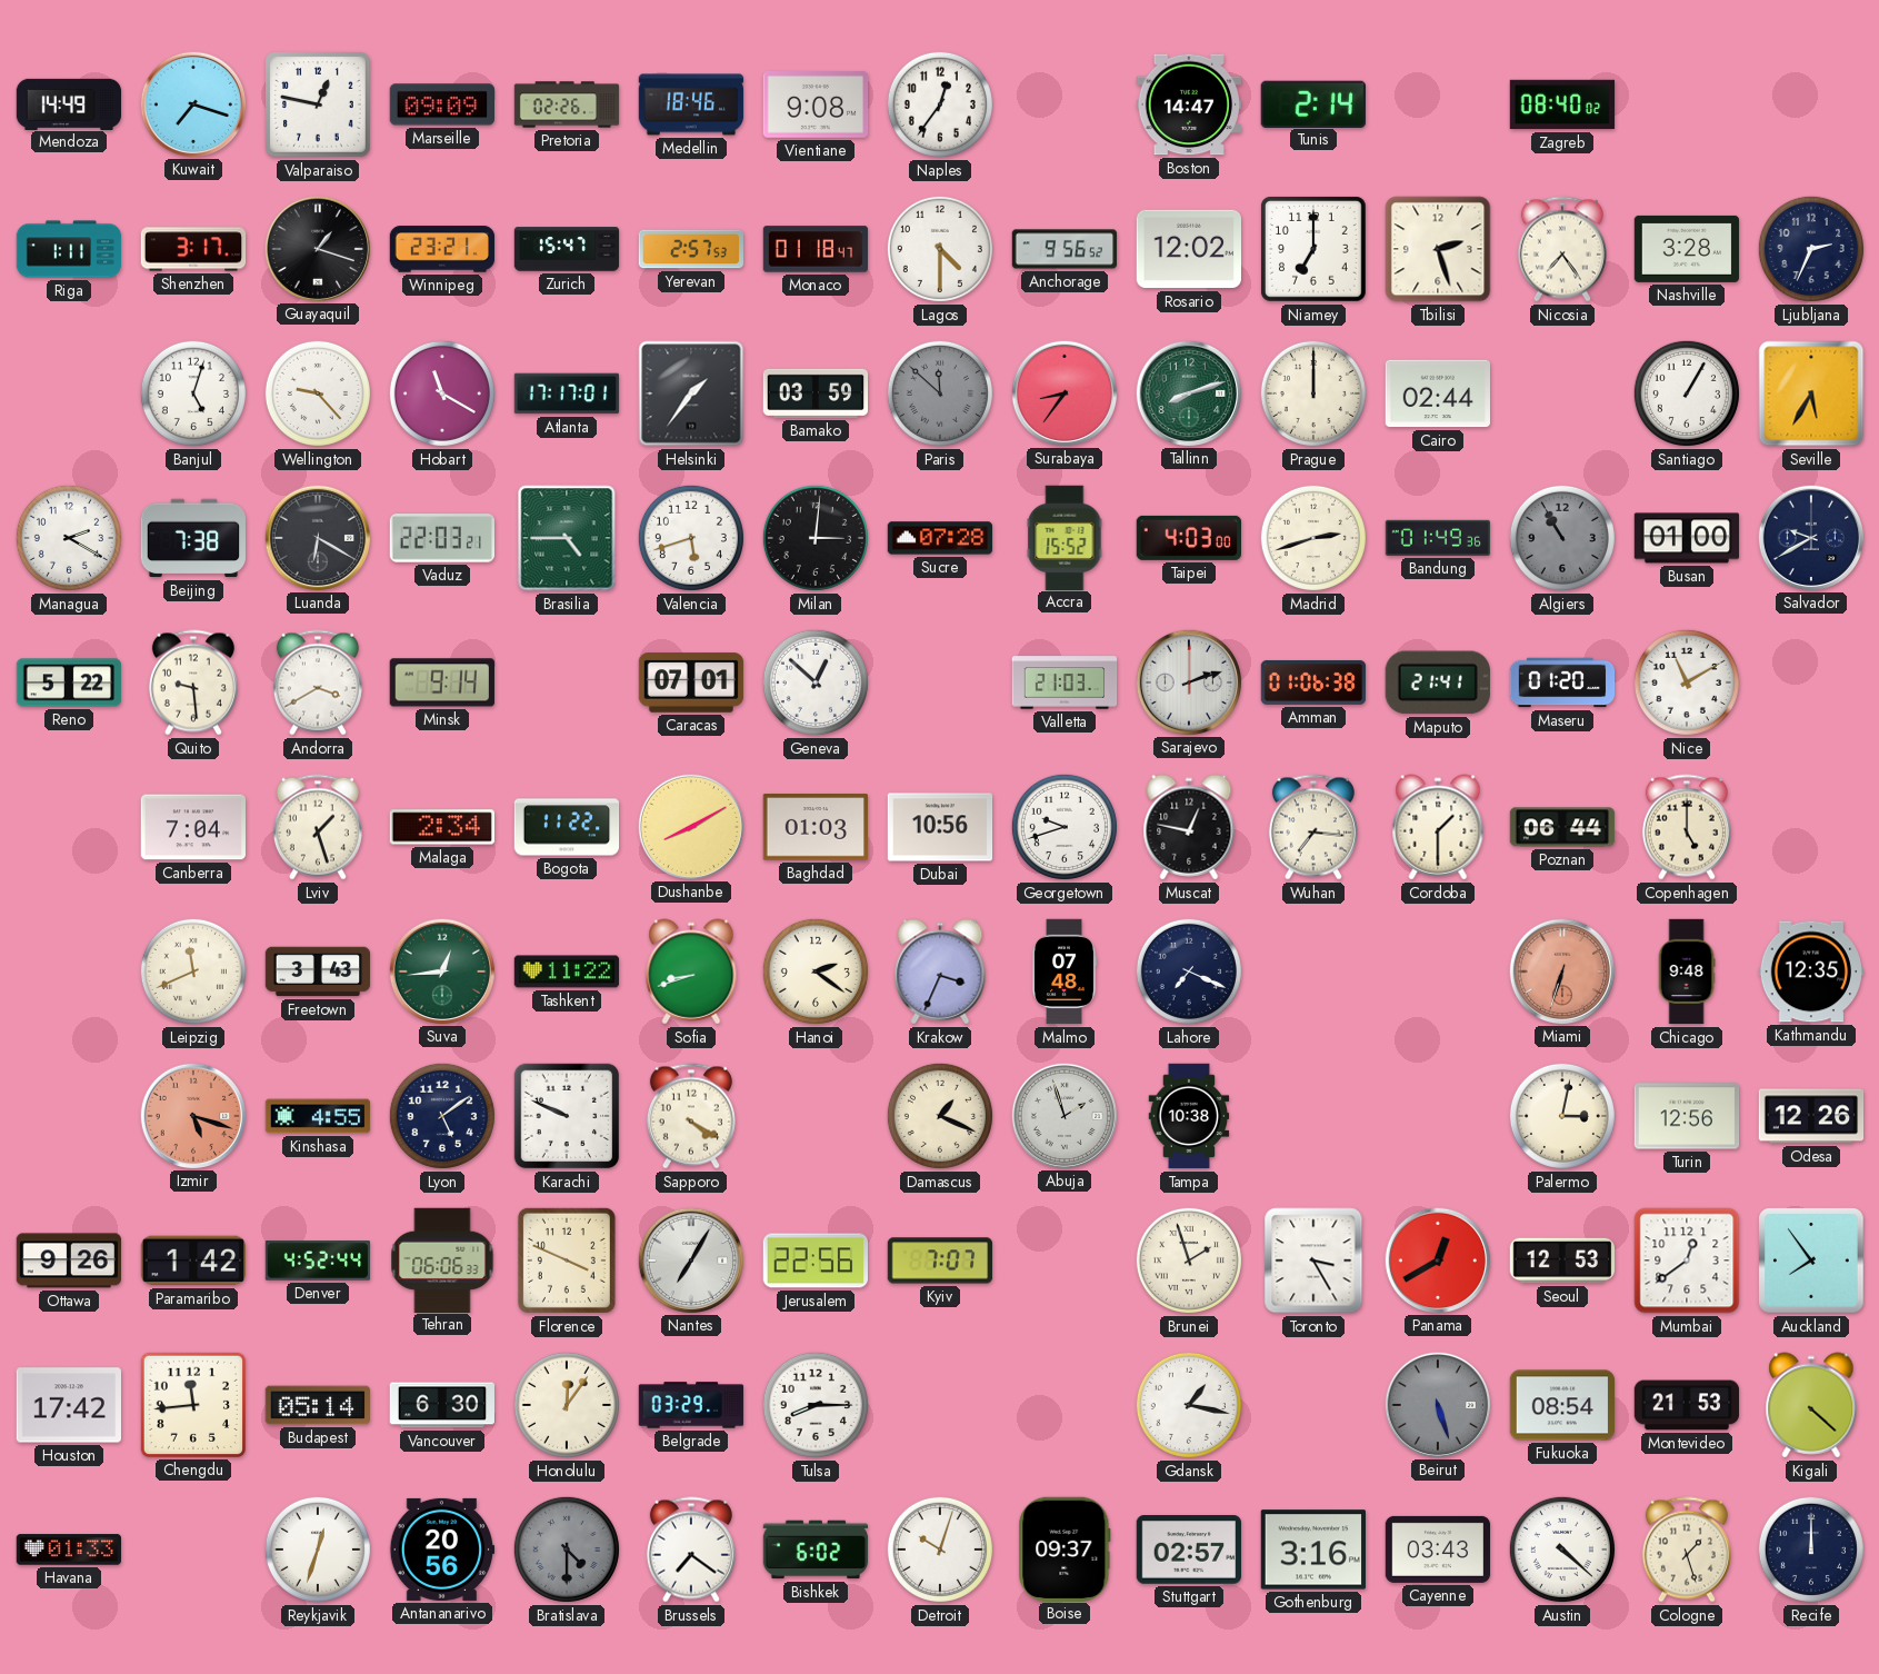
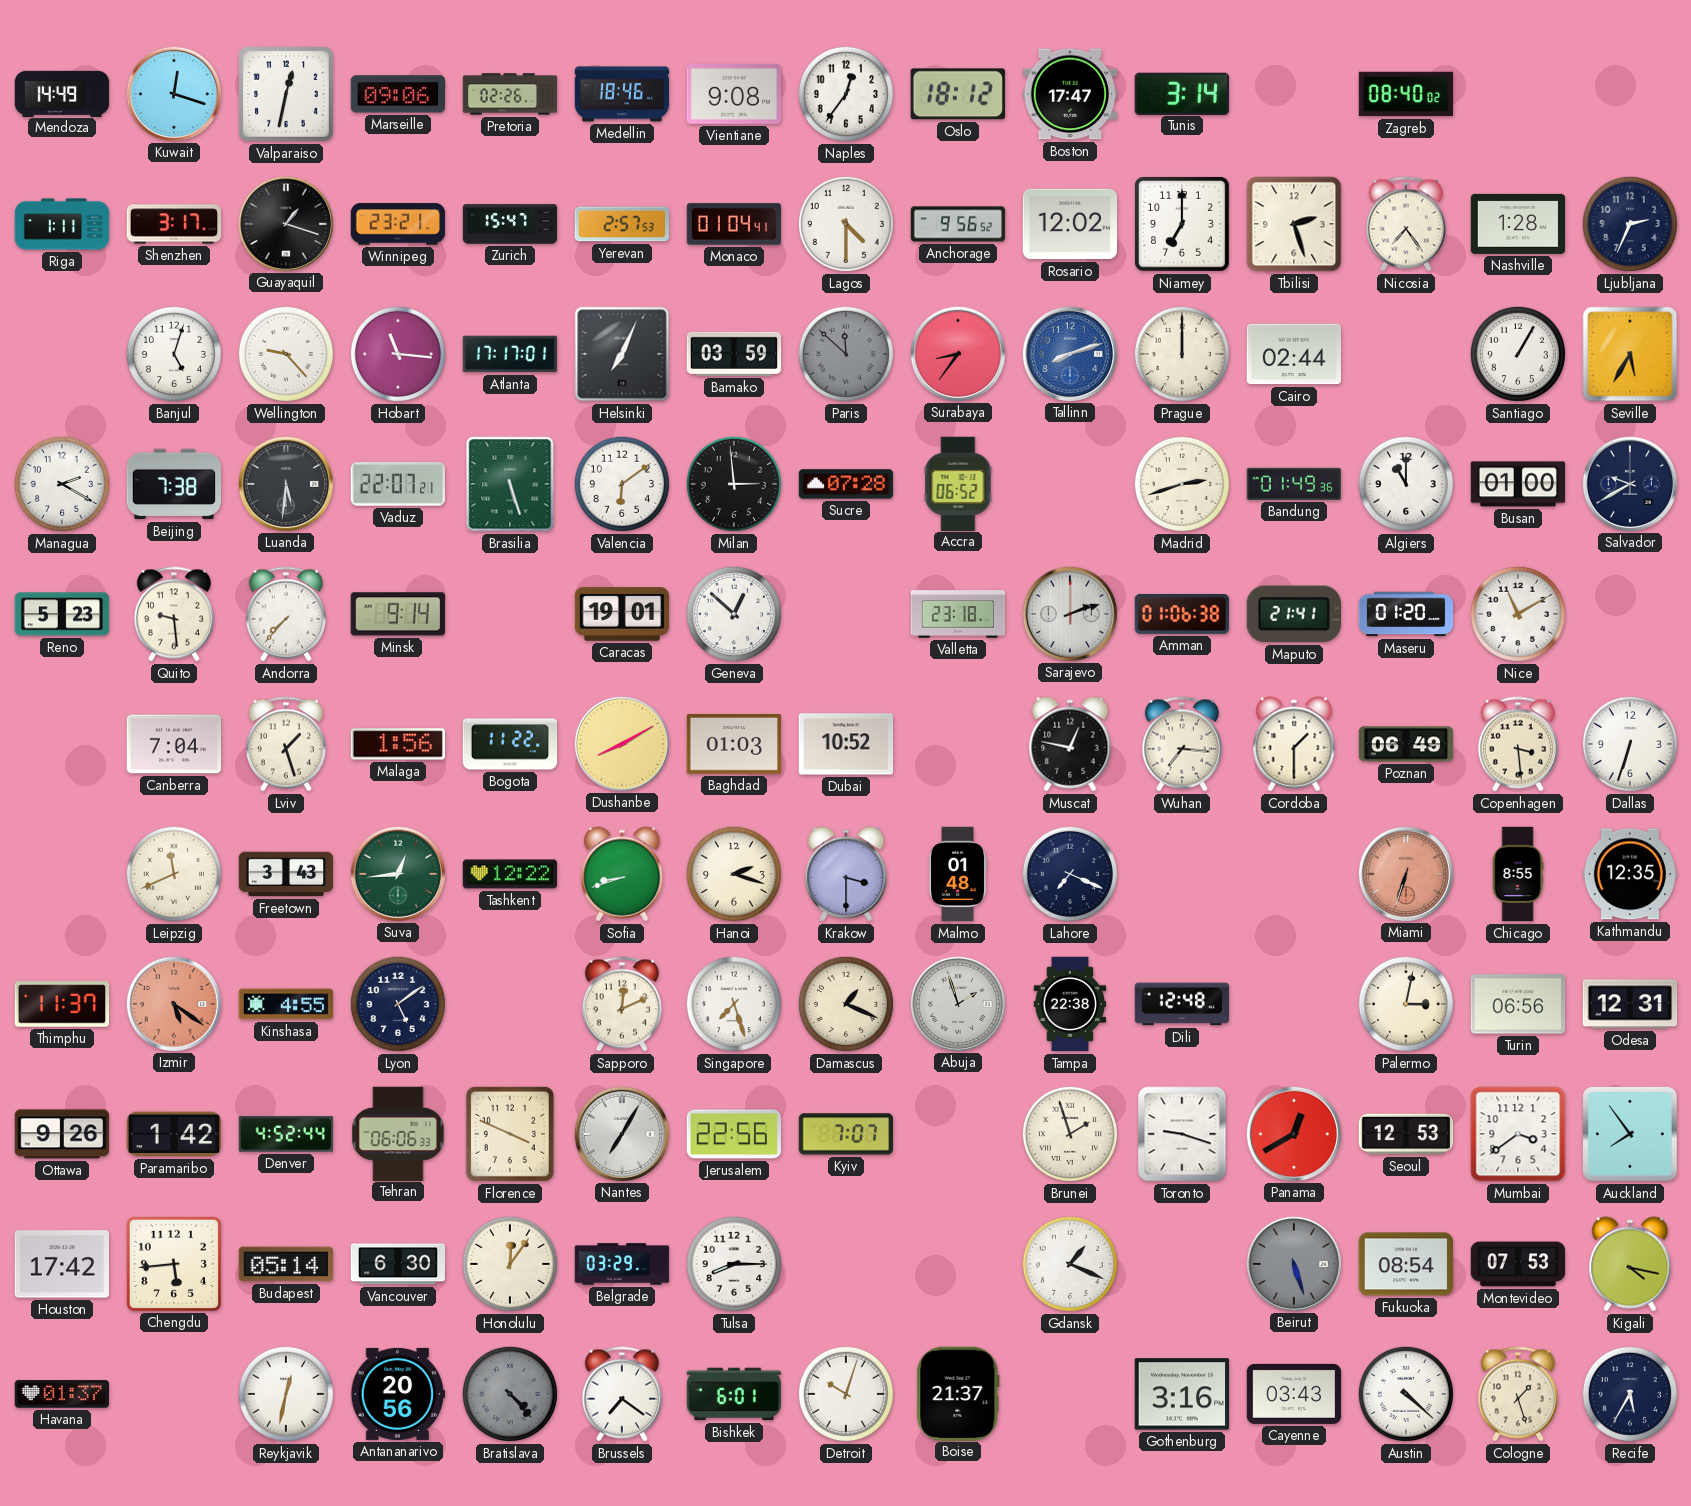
Kuwait: 7:18 -> 12:18
Valparaiso: 12:47 -> 12:32
Marseille: 09:09 -> 09:06
Oslo: none -> 18:12
Boston: 14:47 -> 17:47
Tunis: 2:14 -> 3:14
Monaco: 01:18 -> 01:04
Nashville: 3:28 -> 1:28
Hobart: 11:20 -> 11:16
Helsinki: 1:36 -> 7:04
Tallinn dial: green -> blue
Luanda: 6:20 -> 5:31
Vaduz: 22:03 -> 22:07
Brasilia: 4:45 -> 5:27
Valencia: 5:42 -> 6:09
Milan: 3:01 -> 2:59
Accra: 15:52 -> 06:52
Taipei: 4:03 -> none
Algiers: 10:55 -> 11:00
Algiers dial: grey -> white
Reno: 5:22 -> 5:23
Andorra: 3:40 -> 7:37
Caracas: 07:01 -> 19:01
Valletta: 21:03 -> 23:18
Malaga: 2:34 -> 1:56
Dubai: 10:56 -> 10:52
Georgetown: 9:42 -> none
Poznan: 06:44 -> 06:49
Copenhagen: 5:00 -> 3:29
Dallas: none -> 6:33
Tashkent: 11:22 -> 12:22
Hanoi: 2:21 -> 2:18
Krakow: 3:34 -> 3:30
Malmo: 07:48 -> 01:48
Chicago: 9:48 -> 8:55
Thimphu: none -> 11:37
Izmir: 5:18 -> 5:21
Karachi: 9:49 -> none
Sapporo: 4:20 -> 12:11
Singapore: none -> 7:27
Tampa: 10:38 -> 22:38
Dili: none -> 12:48
Turin: 12:56 -> 06:56
Odesa: 12:26 -> 12:31
Toronto: 3:25 -> 9:18
Mumbai: 12:39 -> 3:39
Chengdu: 11:44 -> 5:44
Gdansk: 1:17 -> 1:19
Montevideo: 21:53 -> 07:53
Kigali: 4:22 -> 4:17
Havana: 01:33 -> 01:37
Reykjavik: 12:33 -> 12:32
Bratislava: 4:30 -> 4:23
Bishkek: 6:02 -> 6:01
Boise: 09:37 -> 21:37
Stuttgart: 02:57 -> none
Recife: 12:00 -> 5:35
